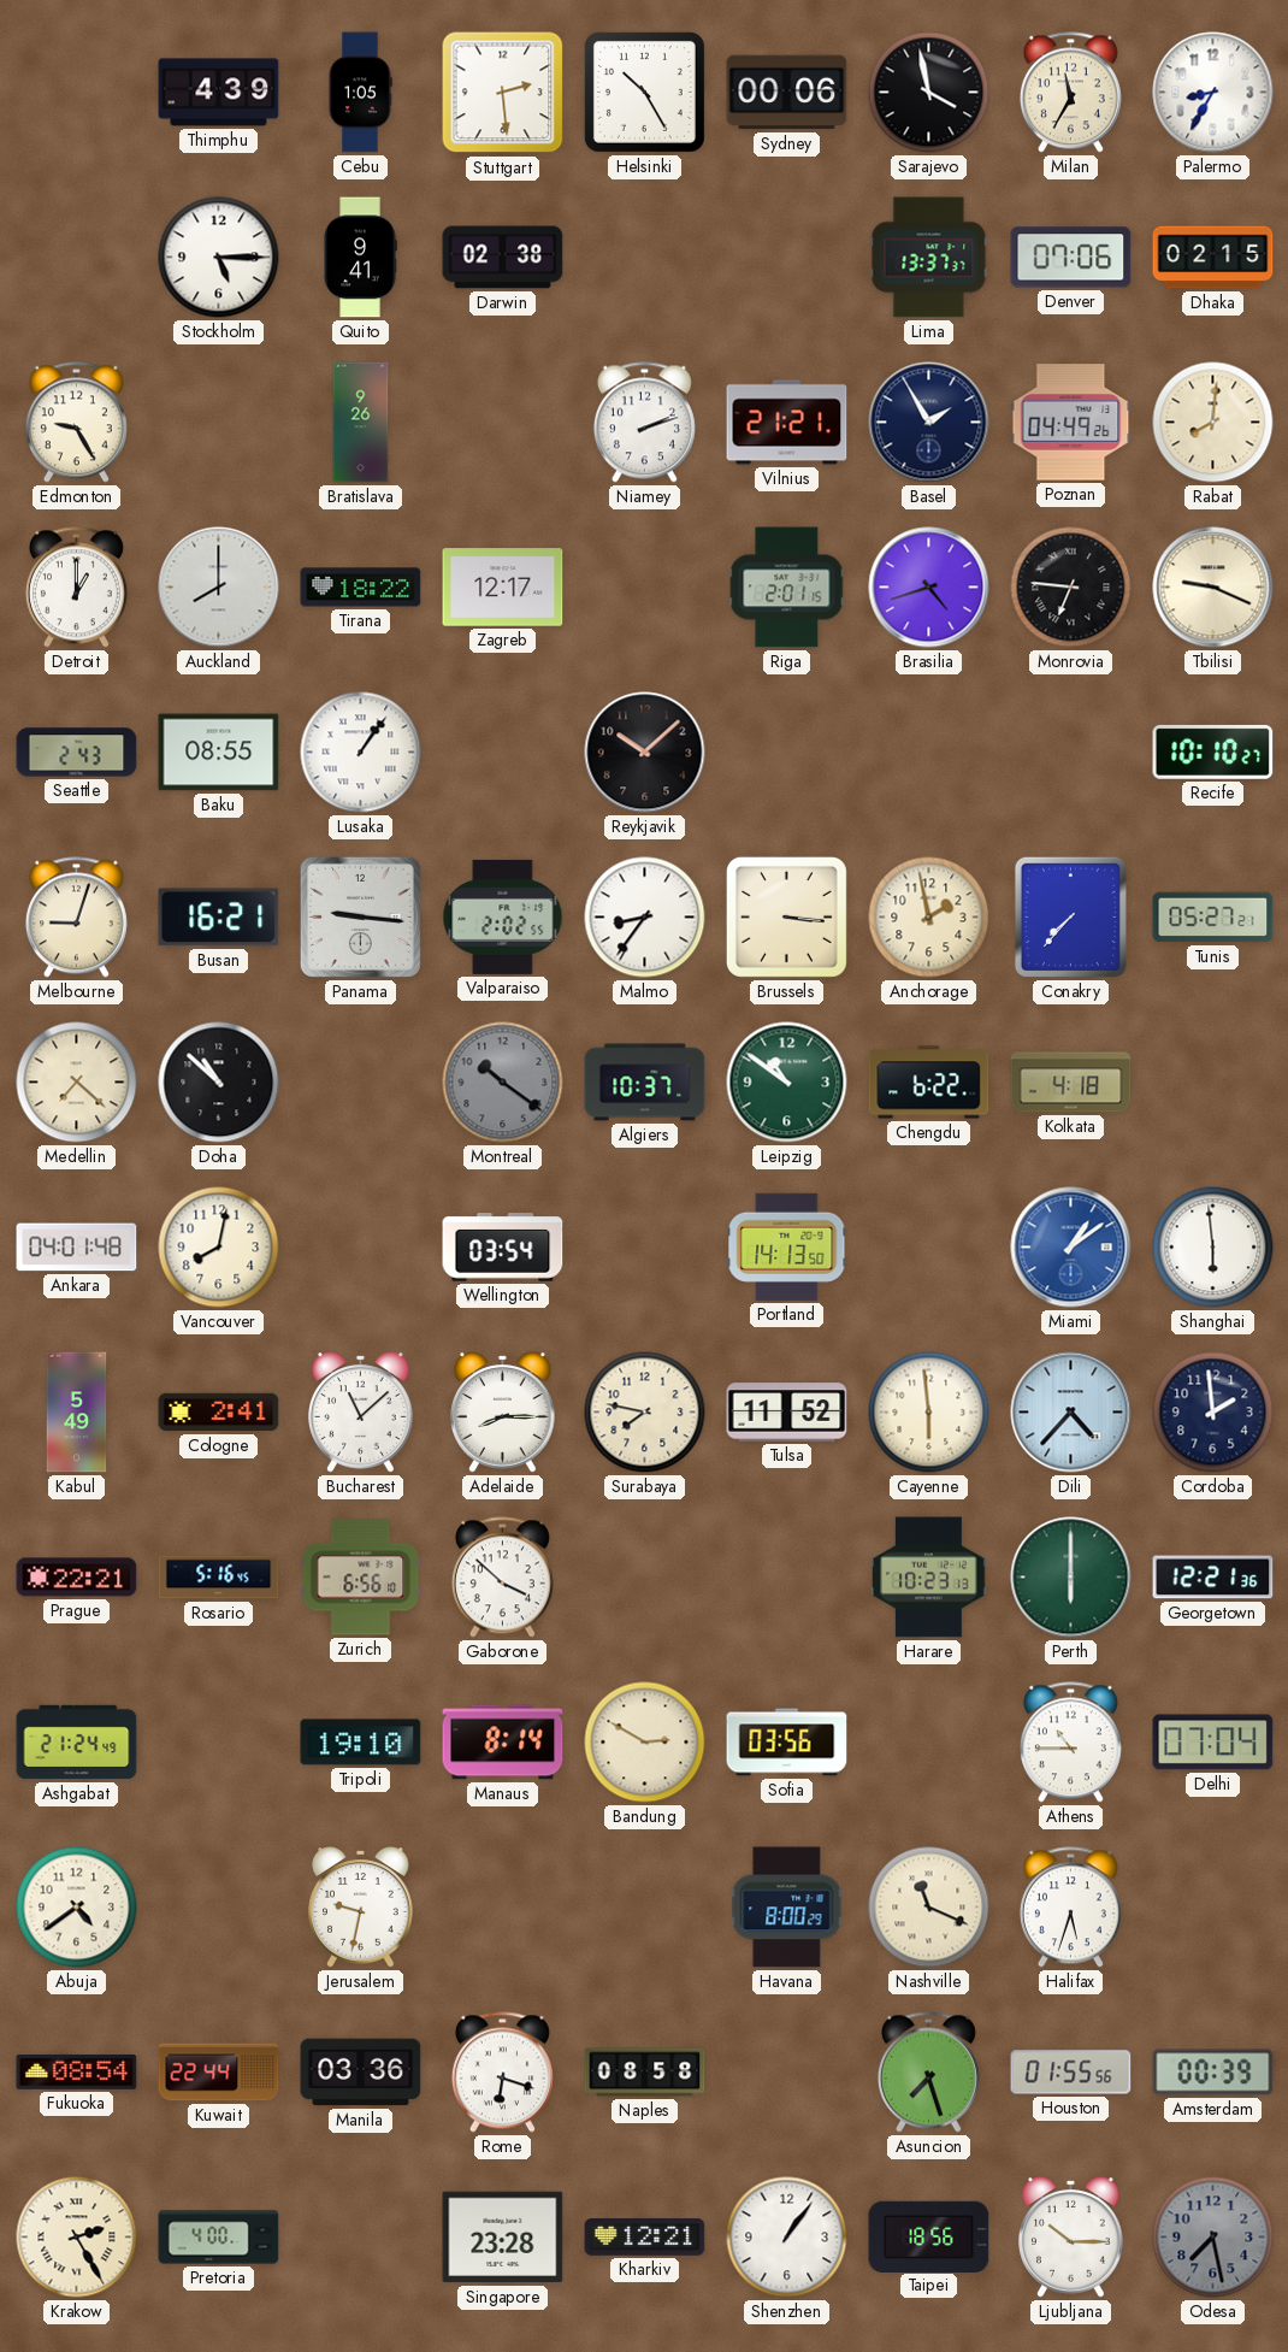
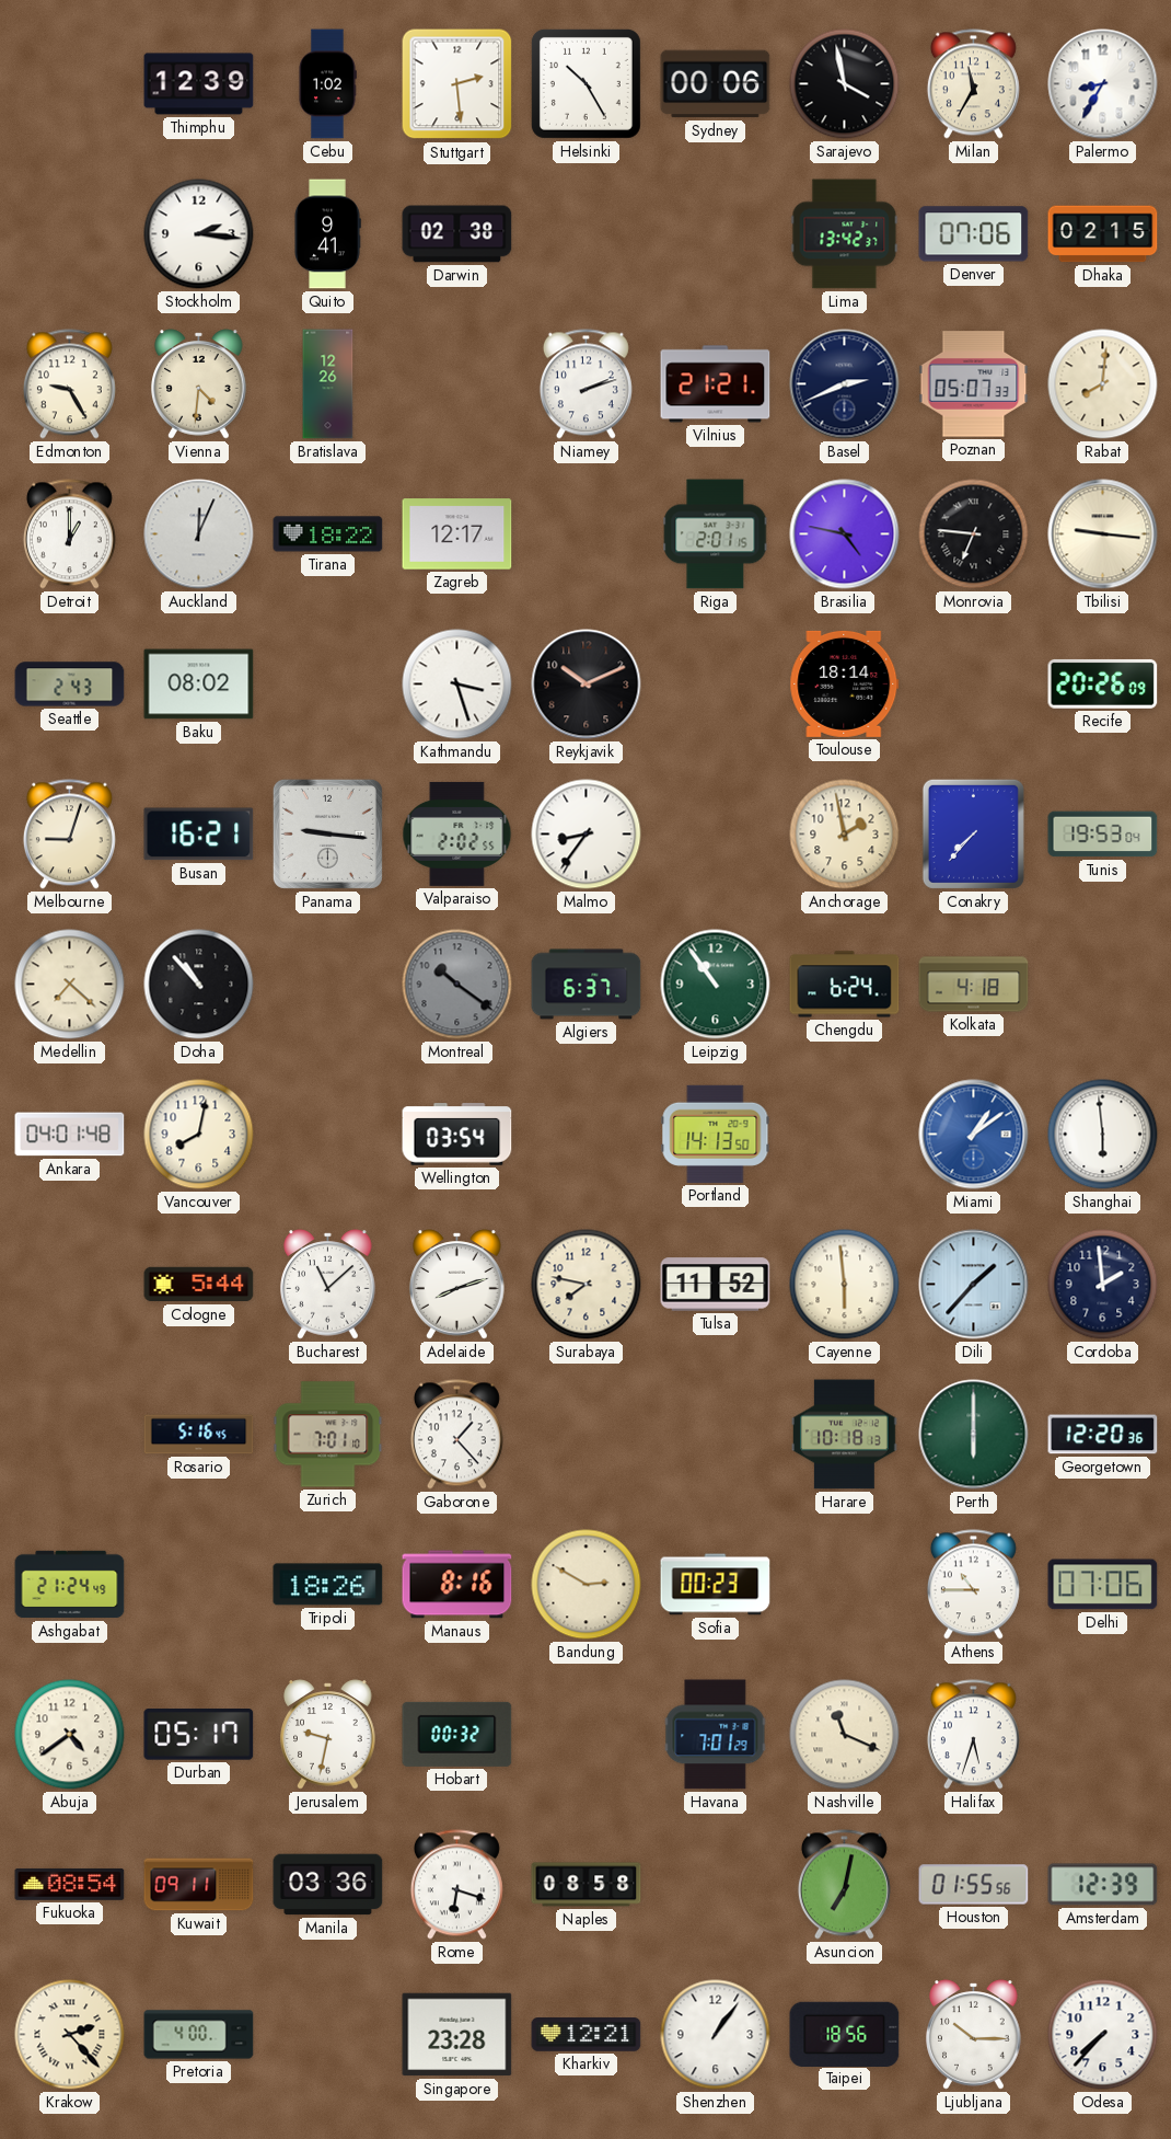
Thimphu: 4:39 -> 12:39
Cebu: 1:05 -> 1:02
Stockholm: 5:15 -> 2:16
Lima: 13:37 -> 13:42
Vienna: none -> 4:31
Bratislava: 9:26 -> 12:26
Basel: 1:55 -> 2:41
Poznan: 04:49 -> 05:07
Auckland: 8:00 -> 12:04
Brasilia: 4:42 -> 4:47
Tbilisi: 9:19 -> 9:16
Baku: 08:55 -> 08:02
Lusaka: 1:06 -> none
Kathmandu: none -> 3:27
Reykjavik: 10:08 -> 10:11
Toulouse: none -> 18:14
Recife: 10:10 -> 20:26
Brussels: 3:16 -> none
Tunis: 05:27 -> 19:53
Doha: 10:52 -> 10:53
Algiers: 10:37 -> 6:37
Leipzig: 10:51 -> 10:54
Chengdu: 6:22 -> 6:24
Kabul: 5:49 -> none
Cologne: 2:41 -> 5:44
Adelaide: 8:15 -> 8:12
Dili: 4:37 -> 1:37
Prague: 22:21 -> none
Zurich: 6:56 -> 7:01
Gaborone: 3:52 -> 1:23
Harare: 10:23 -> 10:18
Georgetown: 12:21 -> 12:20
Tripoli: 19:10 -> 18:26
Manaus: 8:14 -> 8:16
Sofia: 03:56 -> 00:23
Delhi: 07:04 -> 07:06
Durban: none -> 05:17
Hobart: none -> 00:32
Havana: 8:00 -> 7:01
Kuwait: 22:44 -> 09:11
Asuncion: 7:27 -> 7:02
Amsterdam: 00:39 -> 12:39
Krakow: 2:25 -> 2:23
Odesa: 7:28 -> 7:37
Odesa dial: grey -> white
